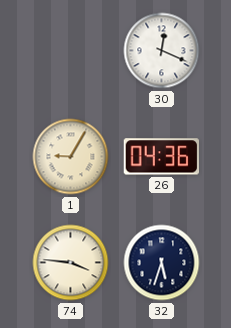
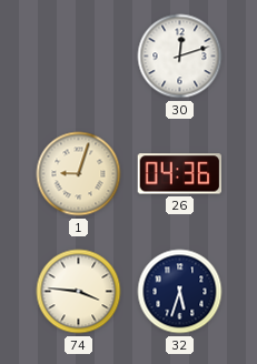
30: 12:19 -> 12:12
1: 9:05 -> 9:03
